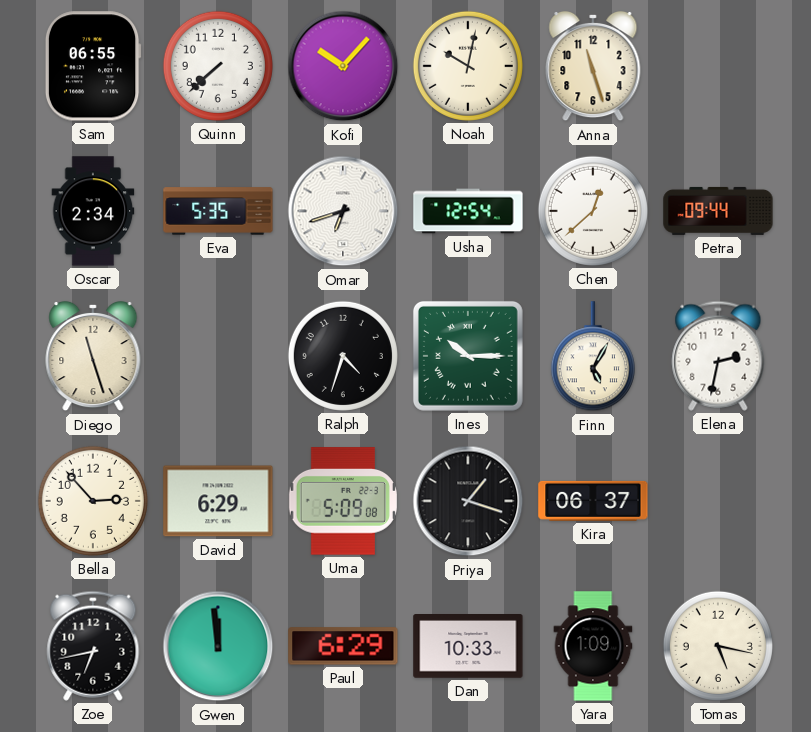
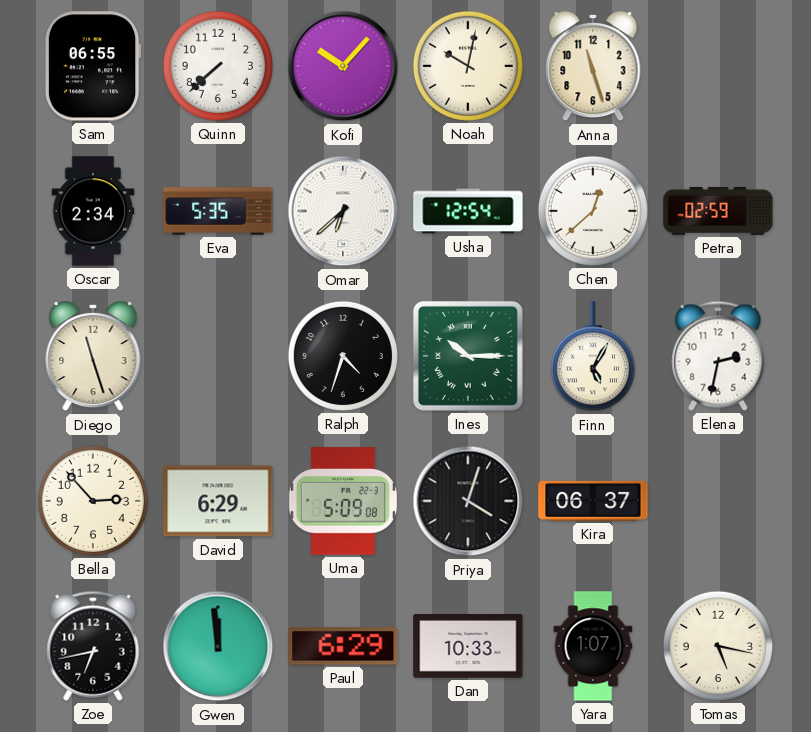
Omar: 6:42 -> 6:38
Petra: 09:44 -> 02:59
Priya: 1:18 -> 4:03
Yara: 1:09 -> 1:07
